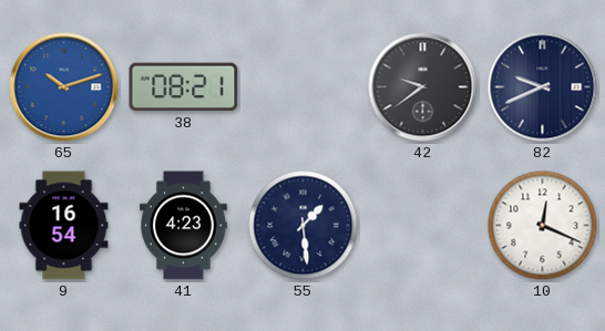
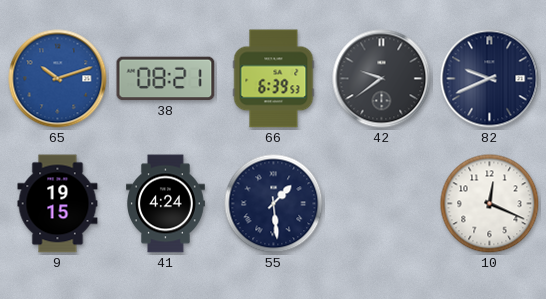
66: none -> 6:39
9: 16:54 -> 19:15
41: 4:23 -> 4:24
